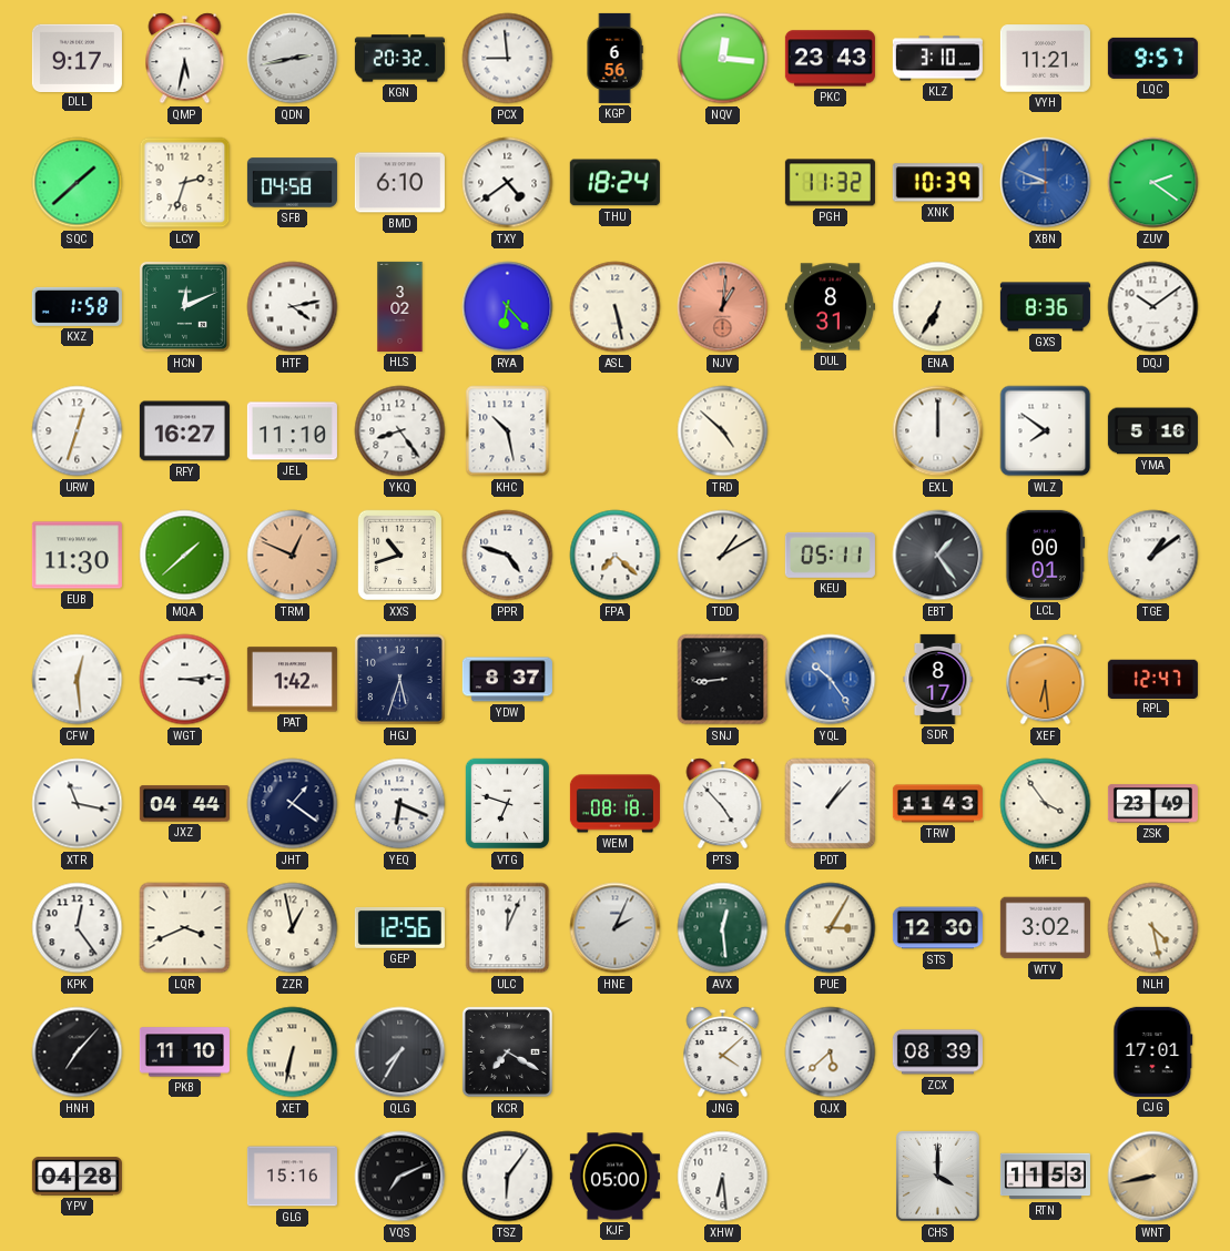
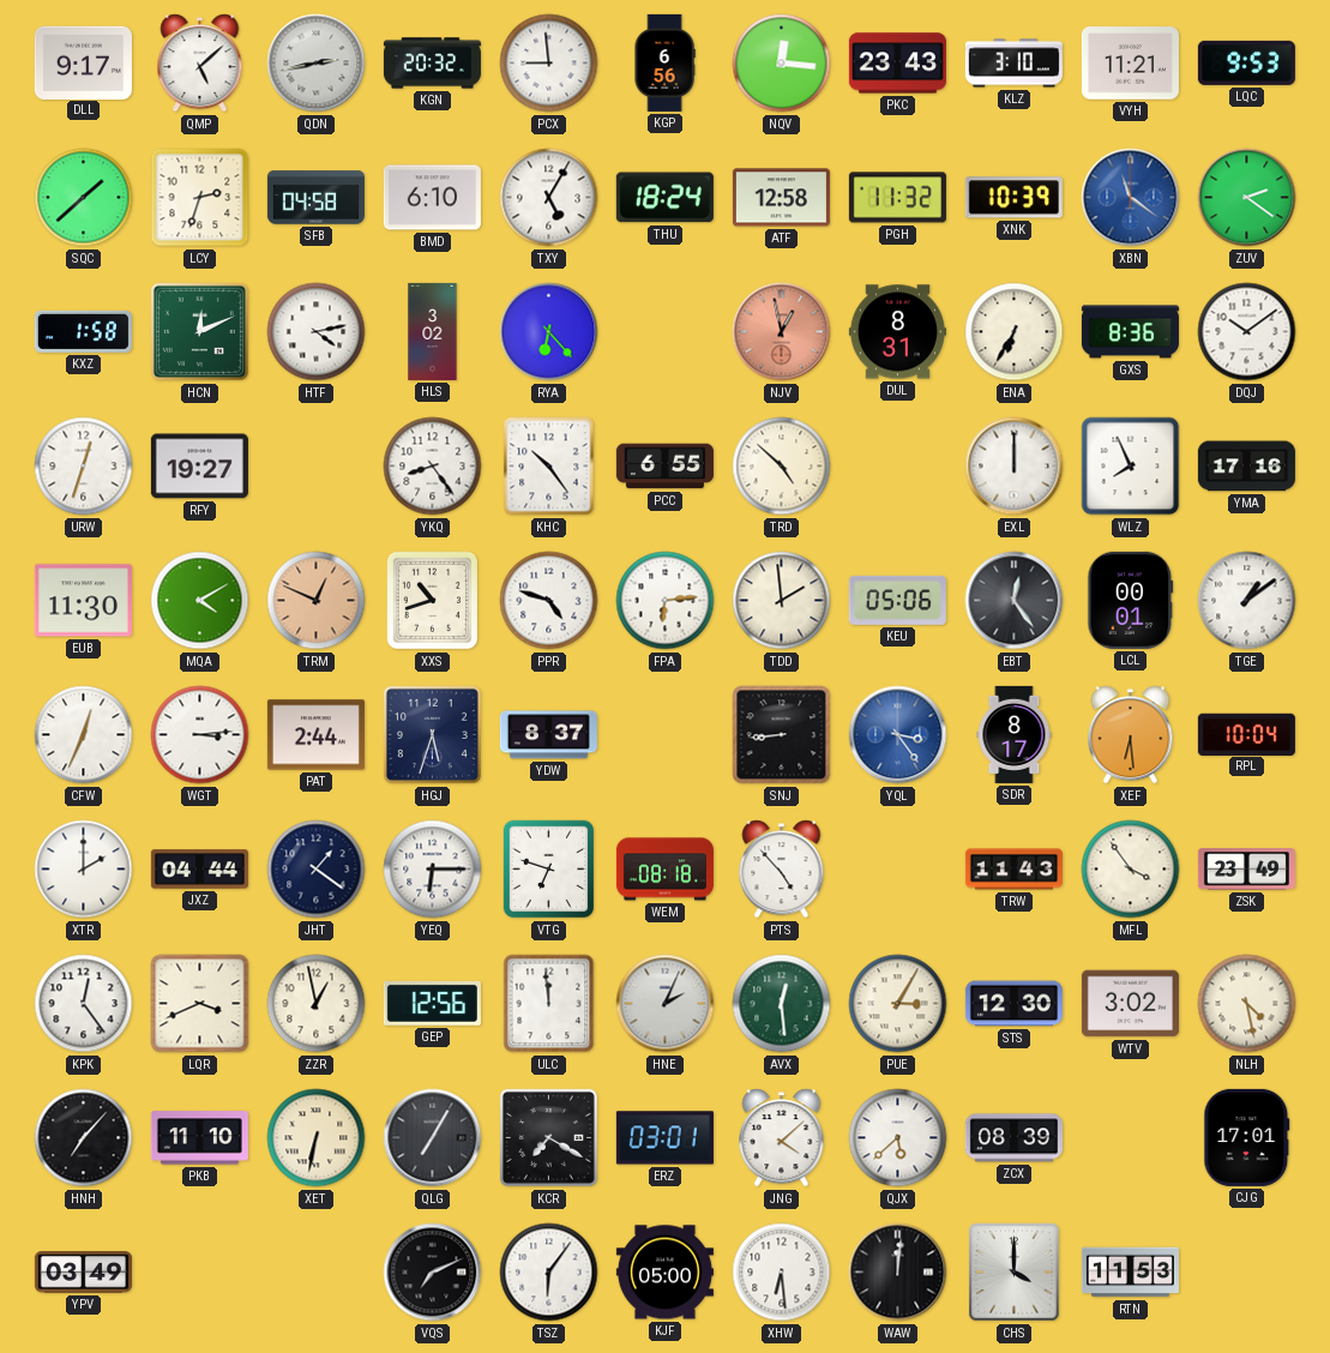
QMP: 5:32 -> 5:08
LQC: 9:57 -> 9:53
TXY: 4:39 -> 5:05
ATF: none -> 12:58
XBN: 8:49 -> 11:21
ASL: 5:28 -> none
NJV: 1:01 -> 12:58
RFY: 16:27 -> 19:27
JEL: 11:10 -> none
KHC: 10:28 -> 10:24
PCC: none -> 6:55
WLZ: 7:51 -> 7:56
YMA: 5:16 -> 17:16
MQA: 1:38 -> 4:10
FPA: 7:22 -> 6:14
TDD: 1:10 -> 1:59
KEU: 05:11 -> 05:06
EBT: 1:24 -> 12:24
CFW: 12:29 -> 12:34
PAT: 1:42 -> 2:44
YQL: 10:24 -> 3:24
RPL: 12:47 -> 10:04
XTR: 11:17 -> 2:00
YEQ: 6:19 -> 6:15
PDT: 1:07 -> none
ULC: 12:04 -> 11:59
QLG: 7:35 -> 7:05
ERZ: none -> 03:01
YPV: 04:28 -> 03:49
GLG: 15:16 -> none
WAW: none -> 12:01
WNT: 8:43 -> none
